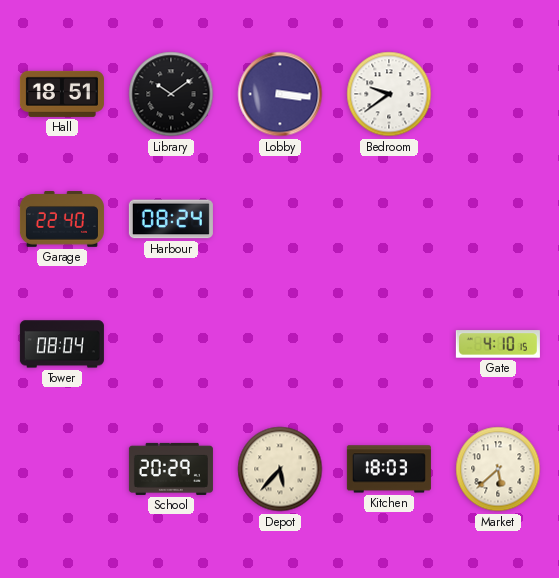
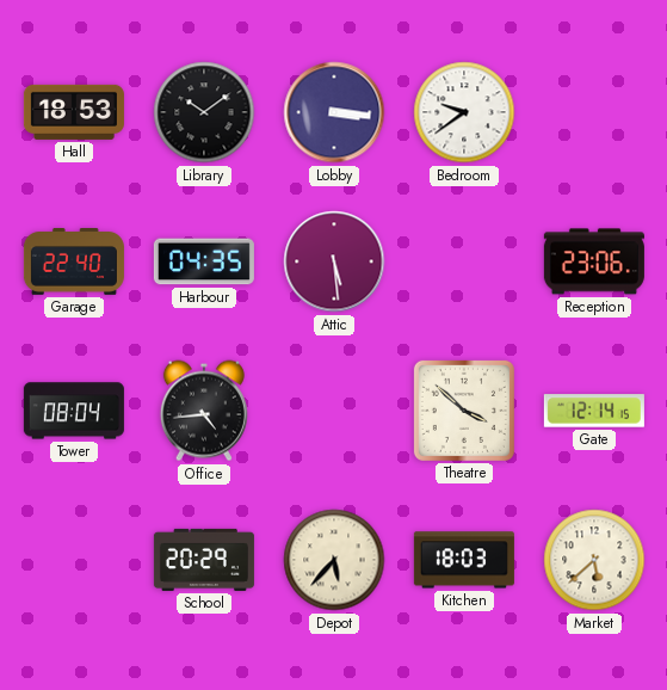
Hall: 18:51 -> 18:53
Harbour: 08:24 -> 04:35
Attic: none -> 5:29
Reception: none -> 23:06
Office: none -> 4:44
Theatre: none -> 3:52
Gate: 4:10 -> 12:14
